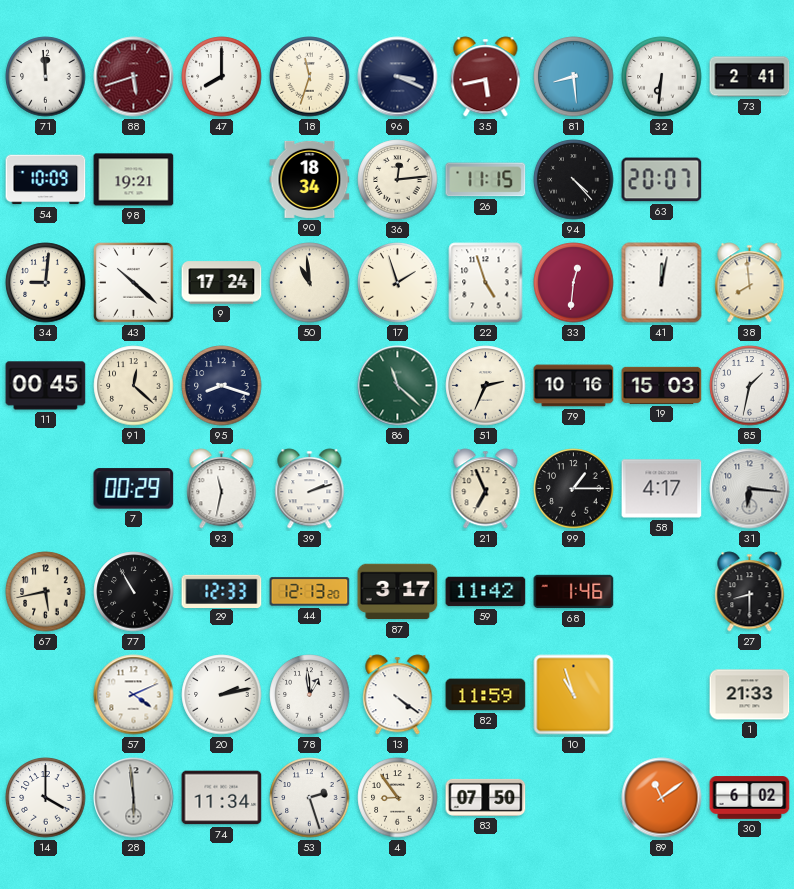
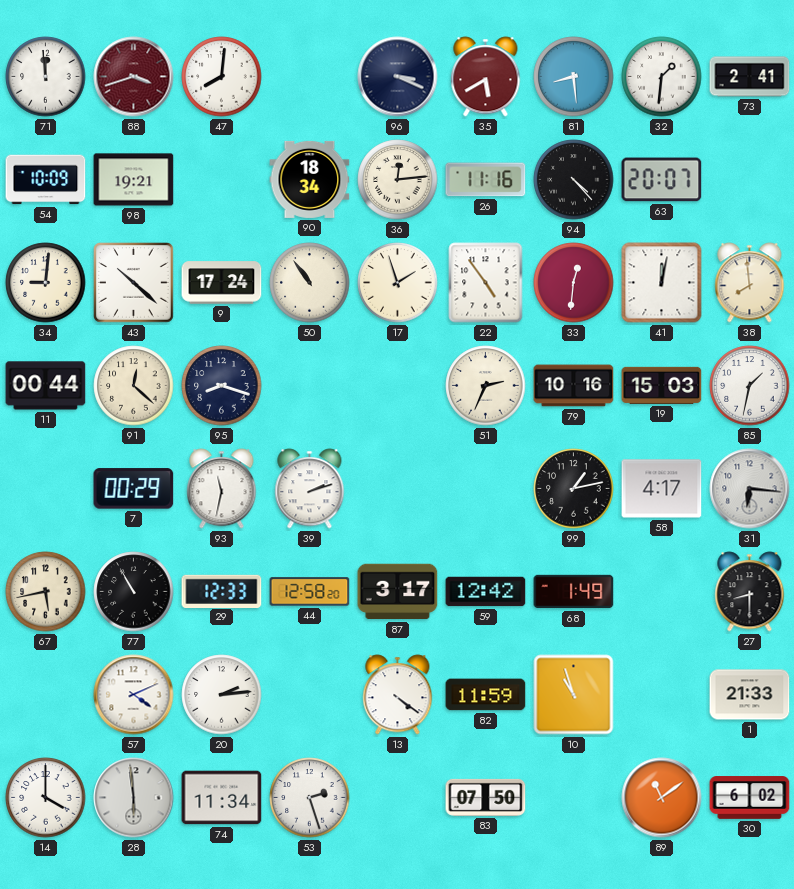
88: 5:42 -> 3:42
47: 8:00 -> 8:01
18: 11:33 -> none
35: 5:43 -> 5:40
32: 6:31 -> 1:31
26: 11:15 -> 11:16
50: 10:59 -> 10:54
22: 4:57 -> 4:54
11: 00:45 -> 00:44
86: 11:22 -> none
21: 6:56 -> none
99: 1:15 -> 1:13
44: 12:13 -> 12:58
59: 11:42 -> 12:42
68: 1:46 -> 1:49
20: 2:13 -> 2:14
78: 12:59 -> none
4: 8:54 -> none
